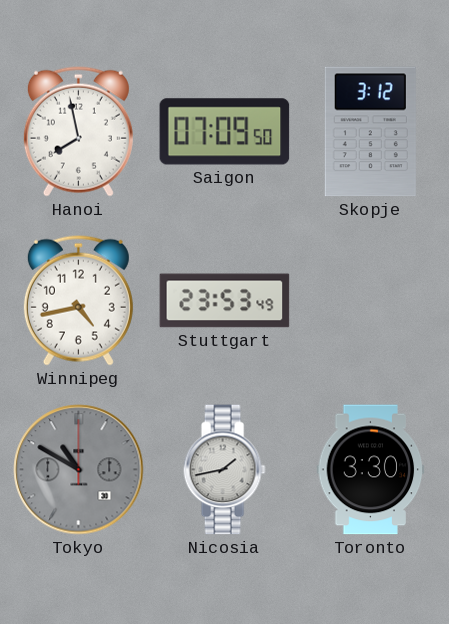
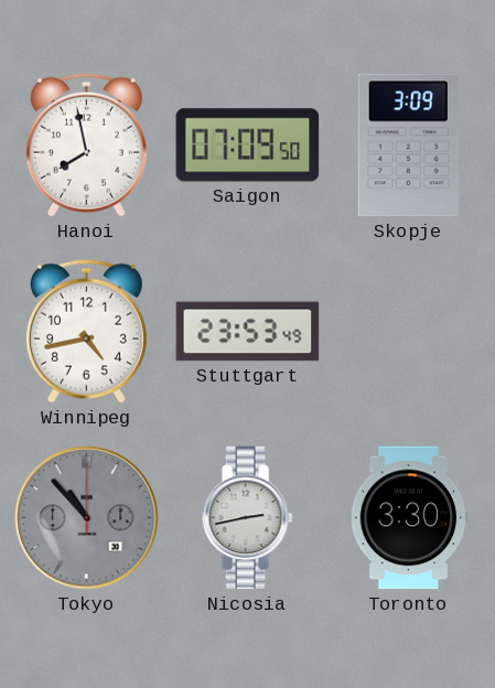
Skopje: 3:12 -> 3:09
Tokyo: 10:50 -> 10:53
Nicosia: 1:43 -> 2:43
